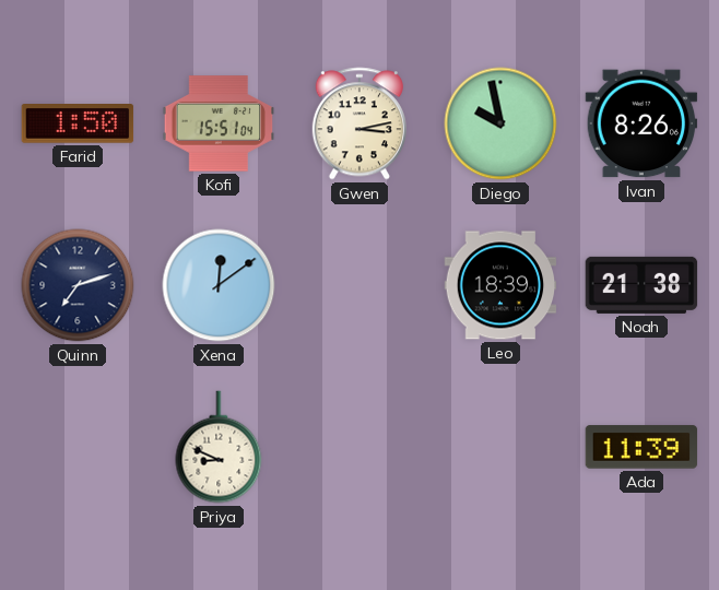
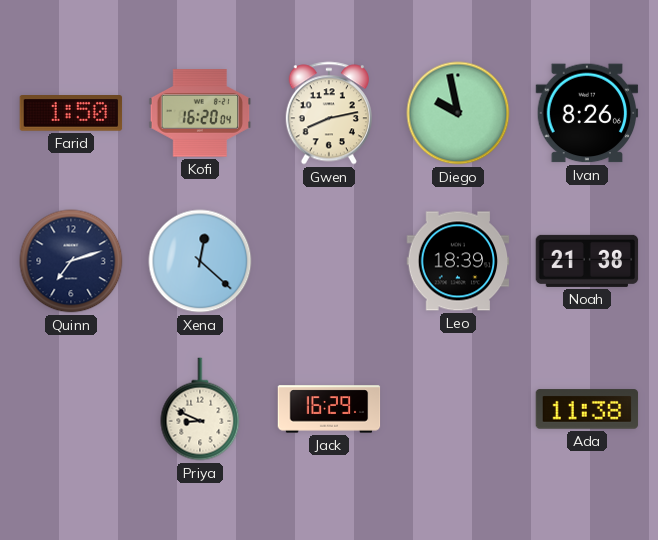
Kofi: 15:51 -> 16:20
Gwen: 3:13 -> 8:13
Xena: 12:09 -> 12:22
Jack: none -> 16:29
Ada: 11:39 -> 11:38
